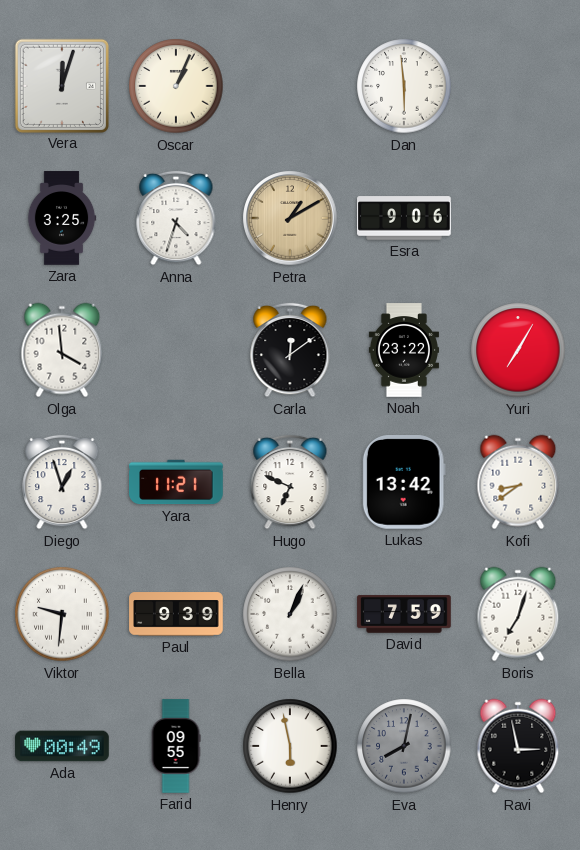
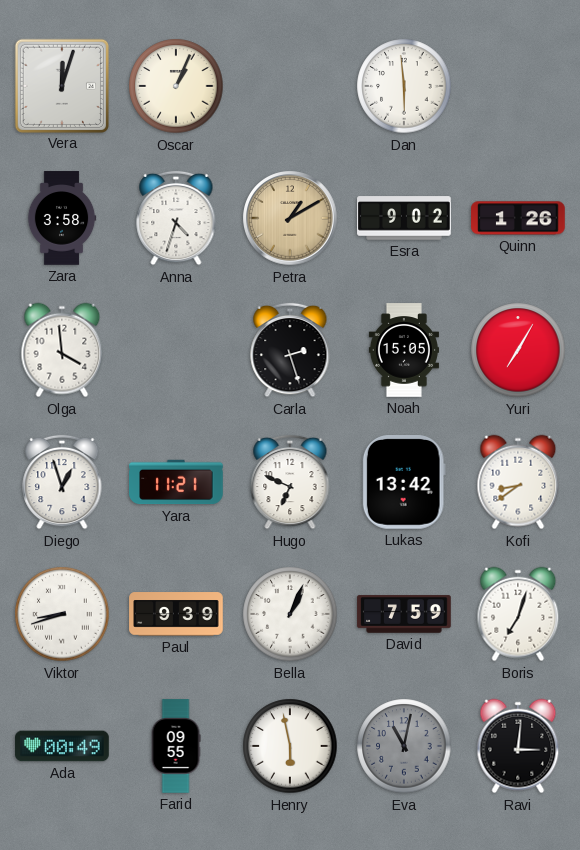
Zara: 3:25 -> 3:58
Esra: 9:06 -> 9:02
Quinn: none -> 1:26
Carla: 12:09 -> 2:27
Noah: 23:22 -> 15:05
Viktor: 9:31 -> 8:42
Eva: 8:02 -> 11:02
Ravi: 2:58 -> 3:01
